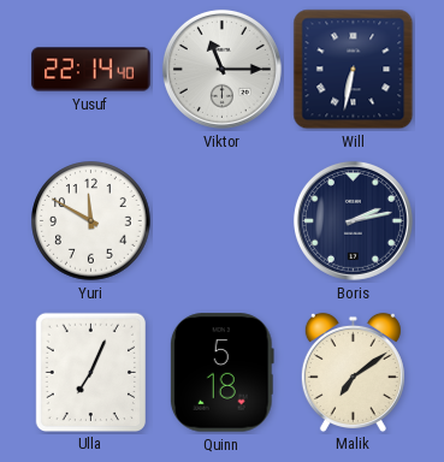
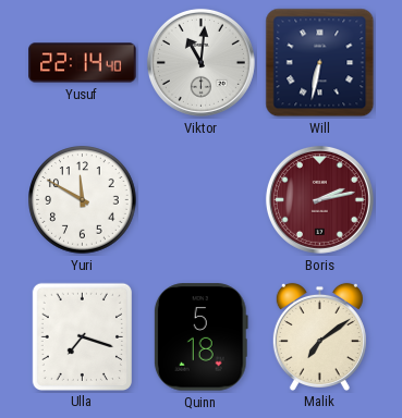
Viktor: 11:15 -> 11:01
Boris dial: navy -> burgundy
Ulla: 7:04 -> 7:18
